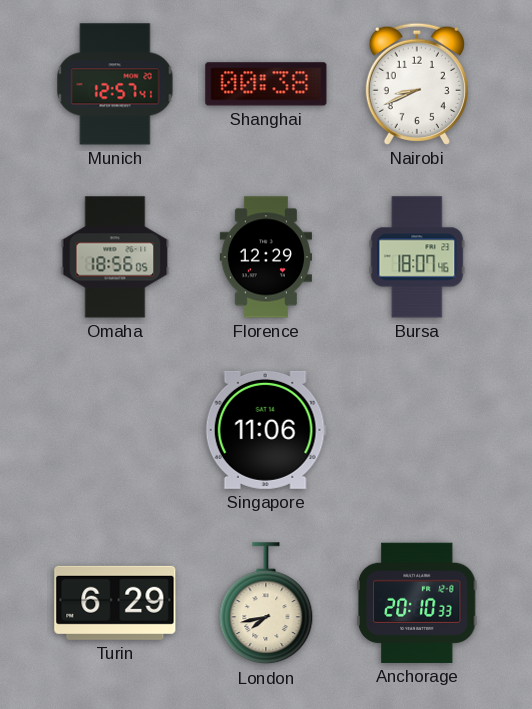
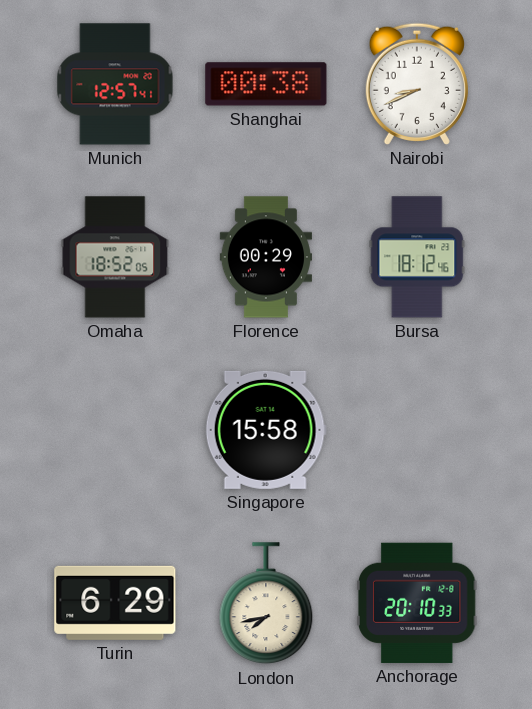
Omaha: 18:56 -> 18:52
Florence: 12:29 -> 00:29
Bursa: 18:07 -> 18:12
Singapore: 11:06 -> 15:58
